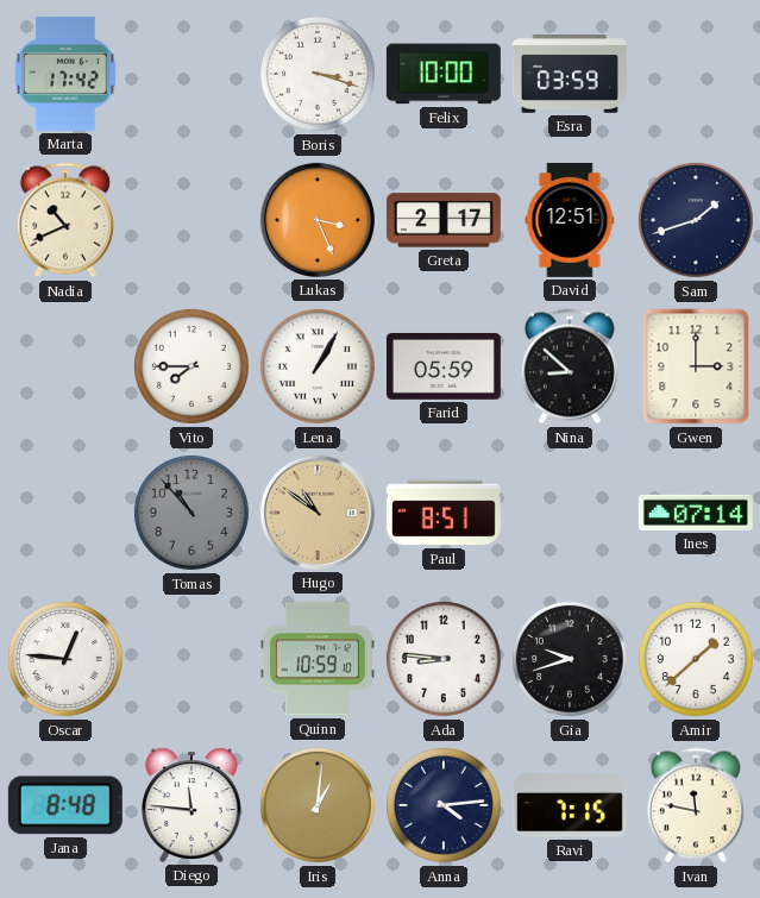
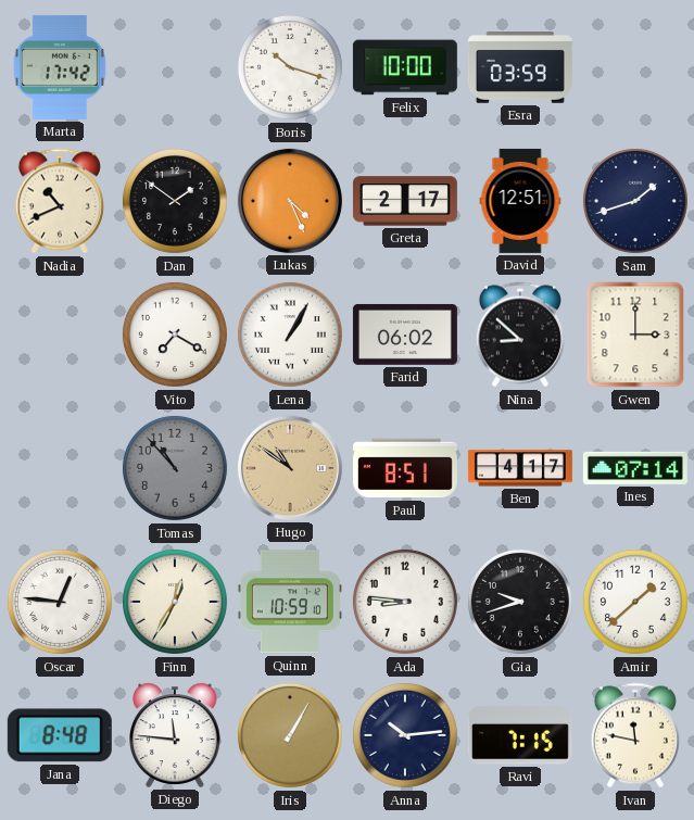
Boris: 3:18 -> 10:18
Dan: none -> 1:51
Lukas: 3:26 -> 4:26
Vito: 7:45 -> 7:20
Farid: 05:59 -> 06:02
Ben: none -> 4:17
Finn: none -> 12:35
Iris: 1:01 -> 1:05
Anna: 4:14 -> 10:14
